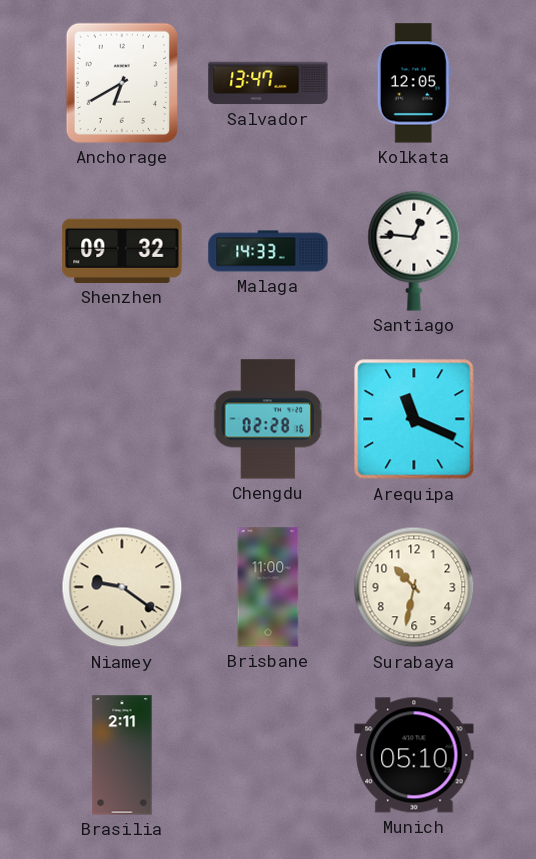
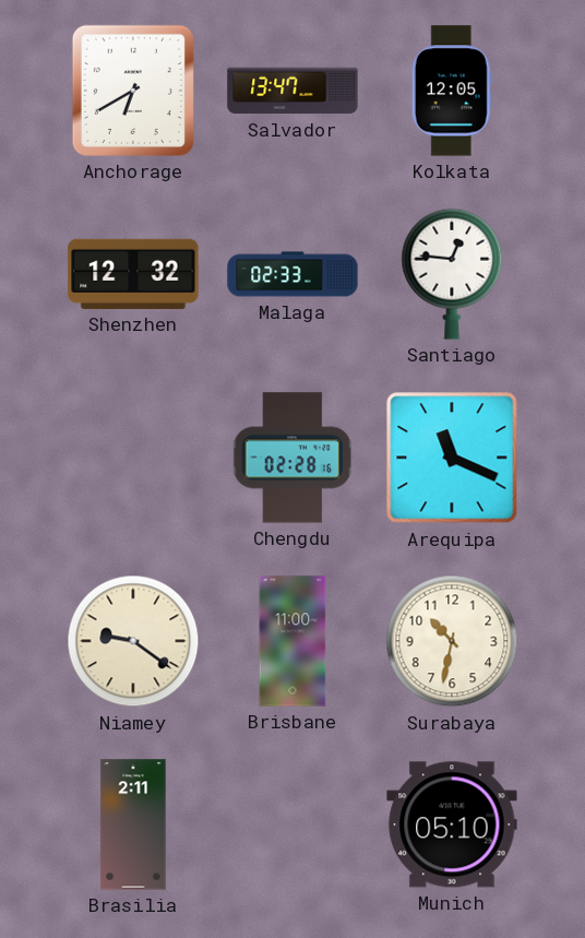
Shenzhen: 09:32 -> 12:32
Malaga: 14:33 -> 02:33
